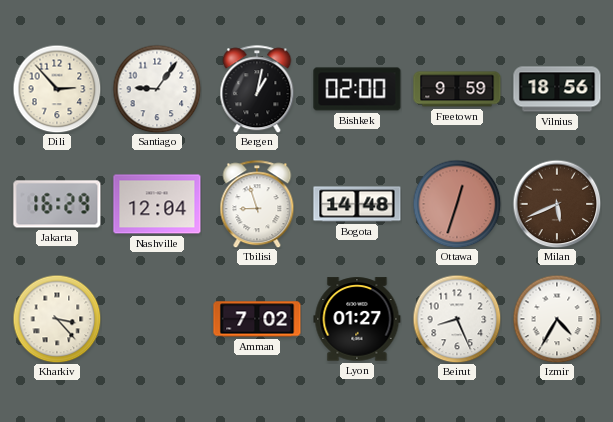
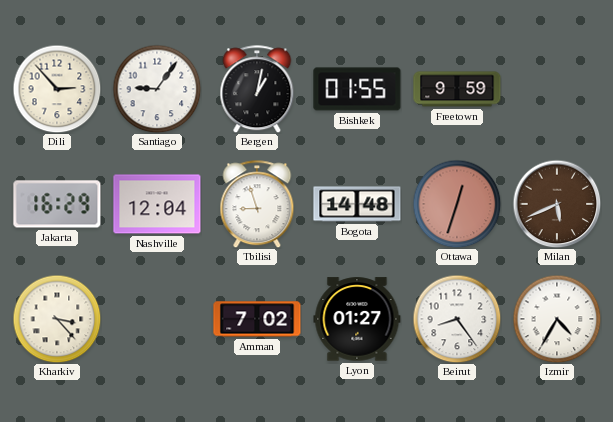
Bishkek: 02:00 -> 01:55
Vilnius: 18:56 -> none
Beirut: 8:26 -> 8:24
